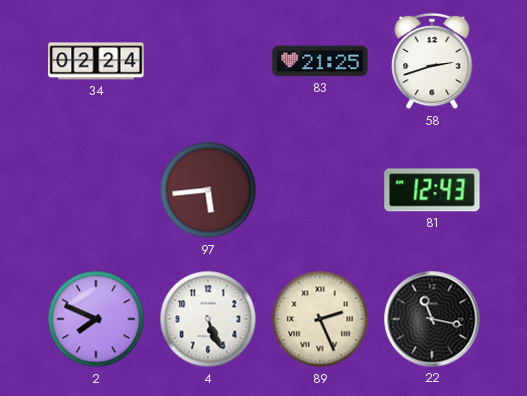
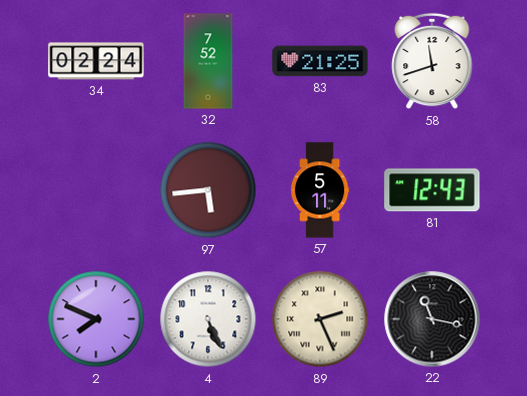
32: none -> 7:52
58: 2:42 -> 11:42
57: none -> 5:11
